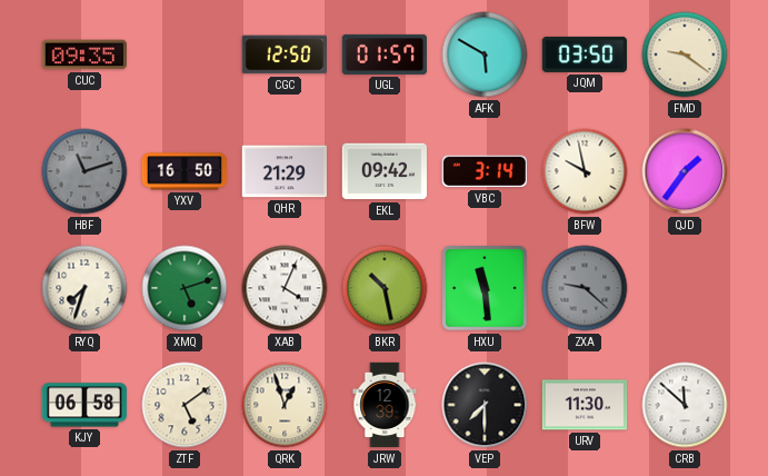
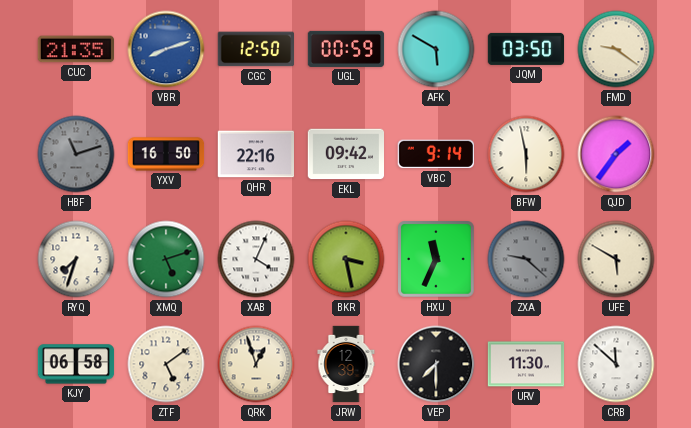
CUC: 09:35 -> 21:35
VBR: none -> 8:12
UGL: 01:57 -> 00:59
QHR: 21:29 -> 22:16
VBC: 3:14 -> 9:14
BFW: 9:58 -> 5:58
BKR: 10:28 -> 3:28
HXU: 11:29 -> 11:34
UFE: none -> 5:50
